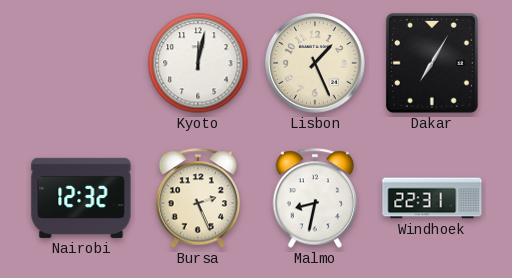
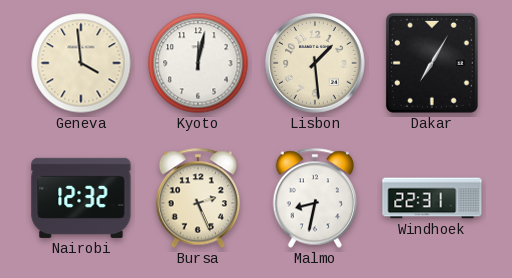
Geneva: none -> 3:59
Lisbon: 1:26 -> 1:29
